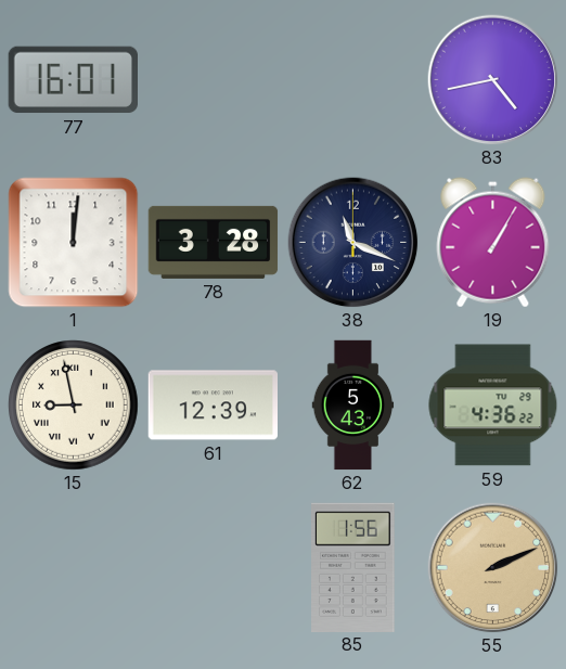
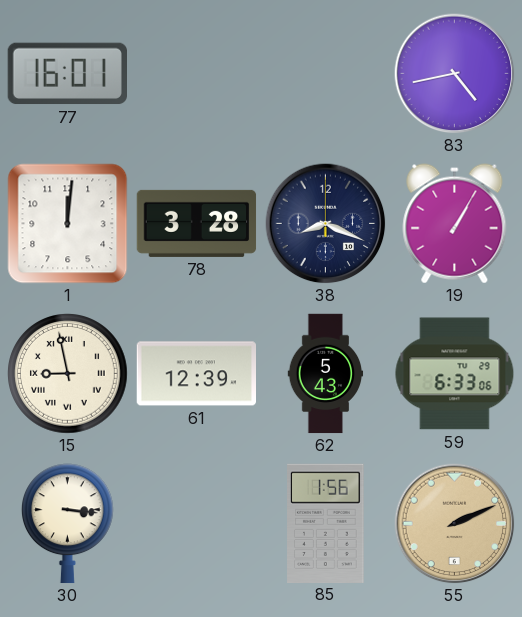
38: 11:19 -> 8:19
59: 4:36 -> 6:33
30: none -> 3:16
